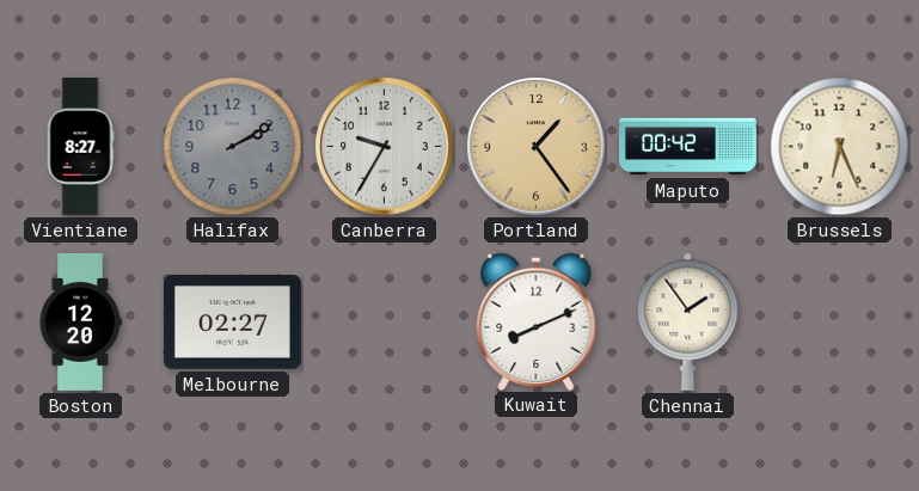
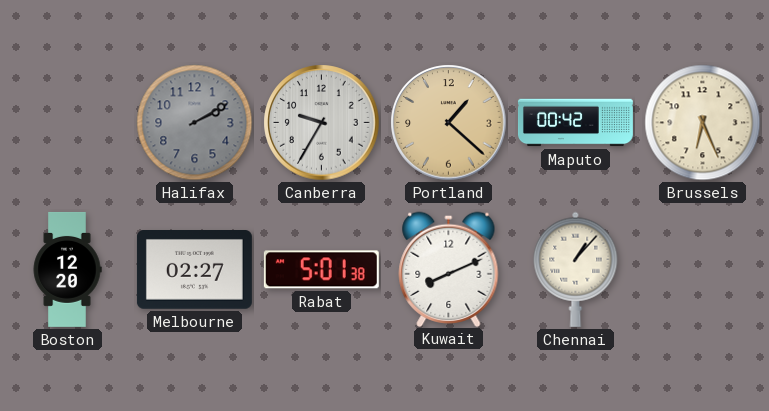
Vientiane: 8:27 -> none
Portland: 1:24 -> 1:22
Rabat: none -> 5:01
Chennai: 1:54 -> 1:07
